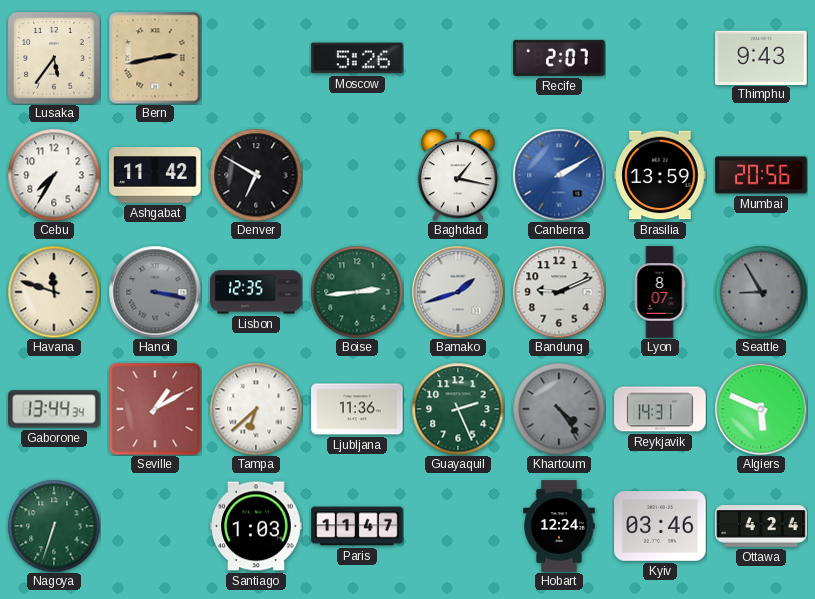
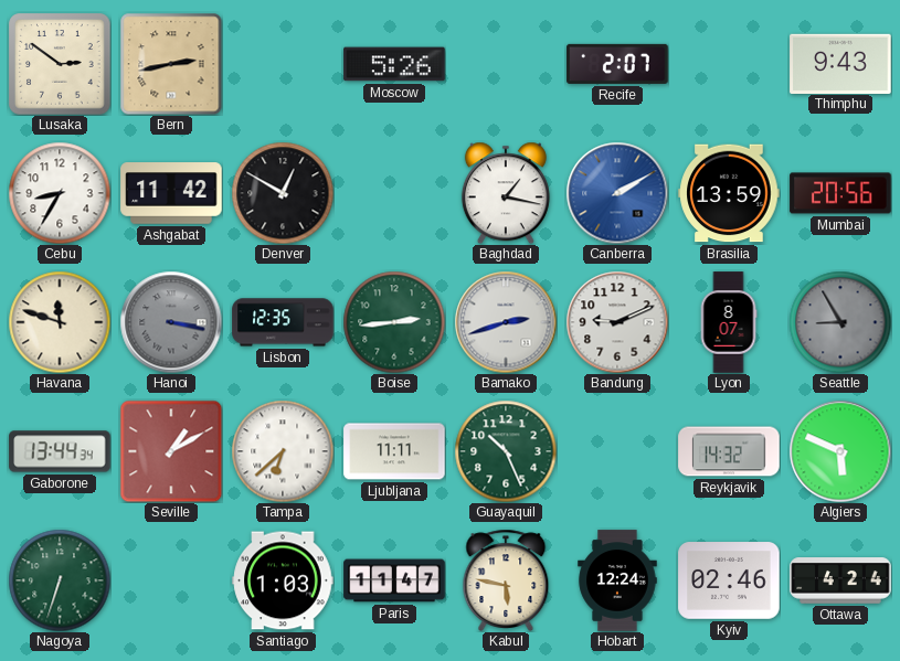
Lusaka: 5:36 -> 2:51
Cebu: 7:35 -> 8:35
Denver: 6:50 -> 12:50
Bamako: 1:42 -> 2:42
Ljubljana: 11:36 -> 11:11
Guayaquil: 2:26 -> 10:26
Khartoum: 4:24 -> none
Reykjavik: 14:31 -> 14:32
Kabul: none -> 5:47
Kyiv: 03:46 -> 02:46
